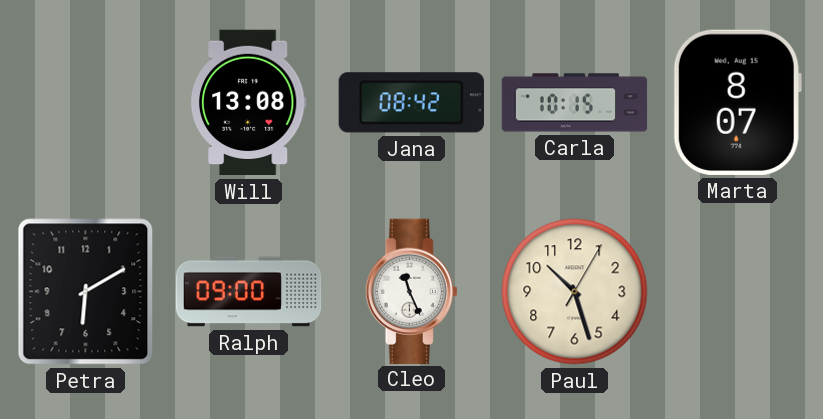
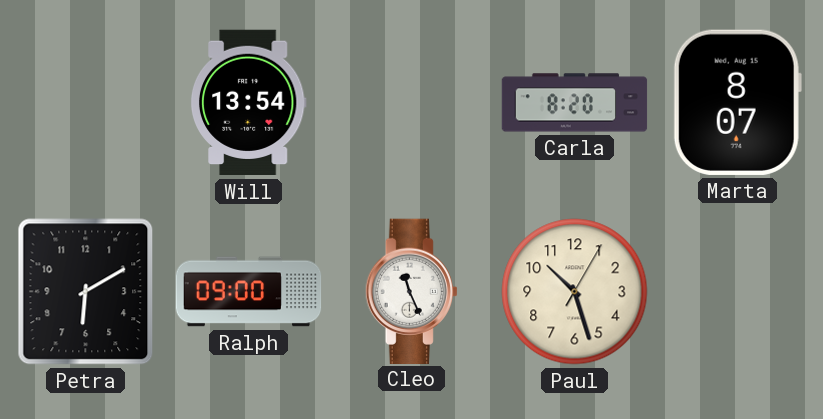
Will: 13:08 -> 13:54
Jana: 08:42 -> none
Carla: 10:15 -> 8:20
